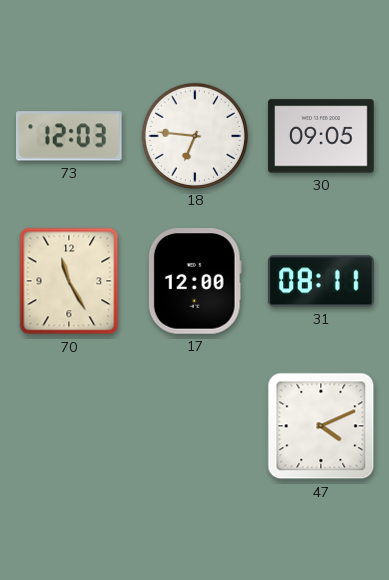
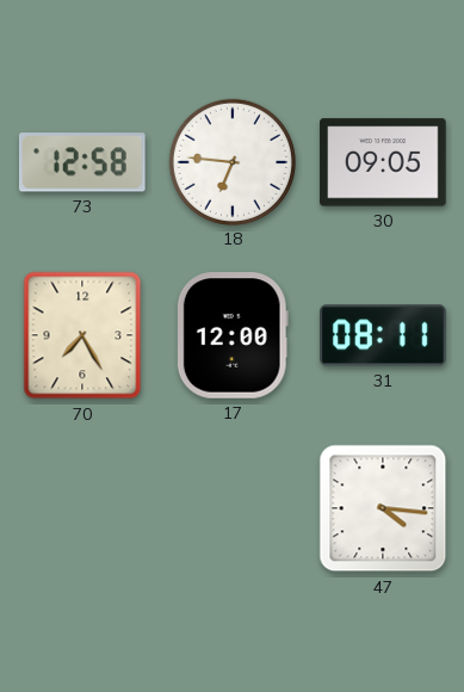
73: 12:03 -> 12:58
70: 11:25 -> 7:25
47: 4:11 -> 4:16
